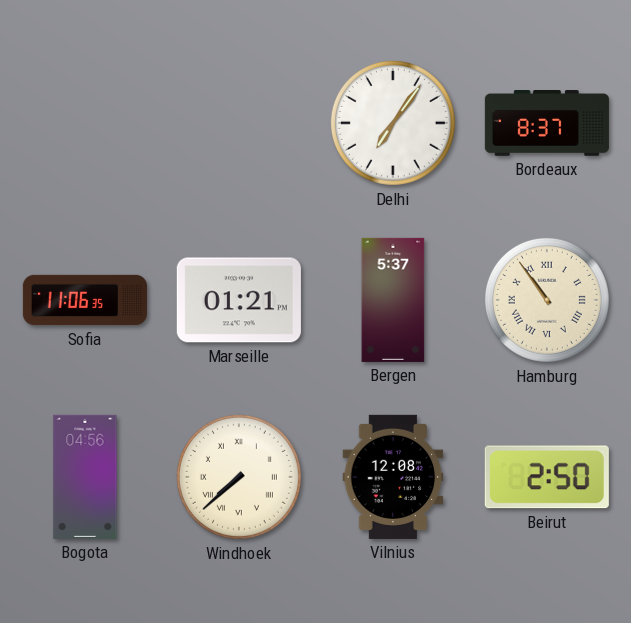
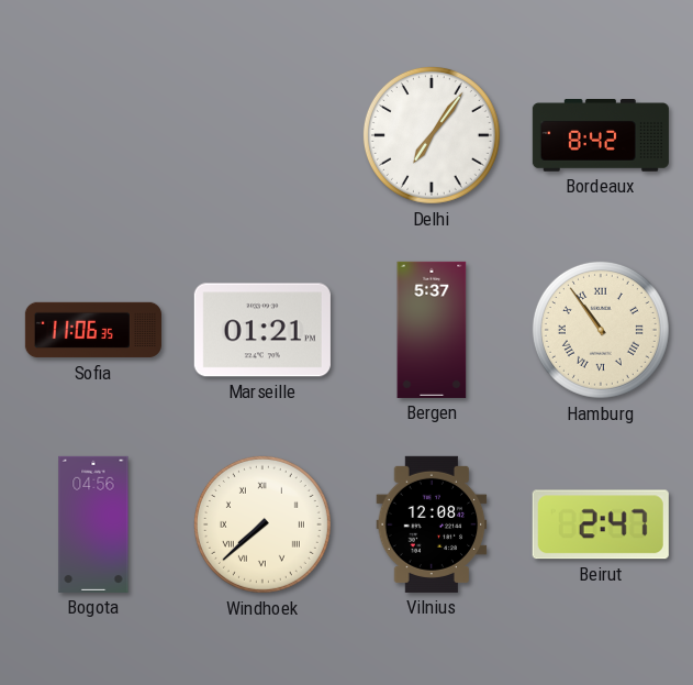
Bordeaux: 8:37 -> 8:42
Beirut: 2:50 -> 2:47
